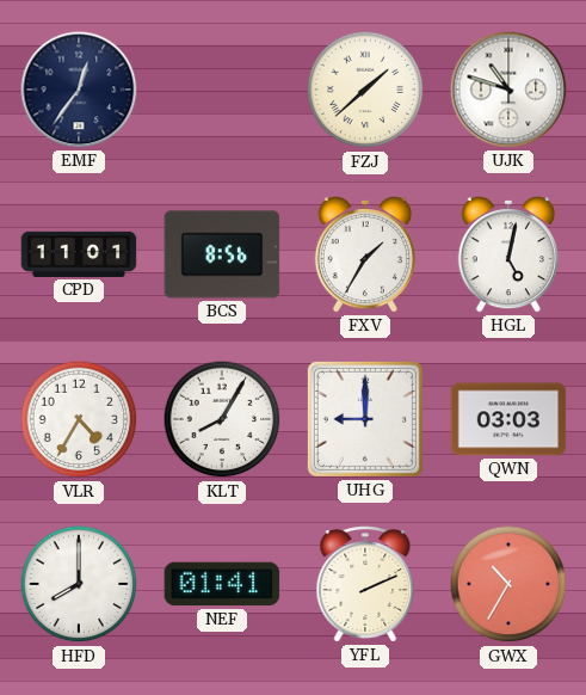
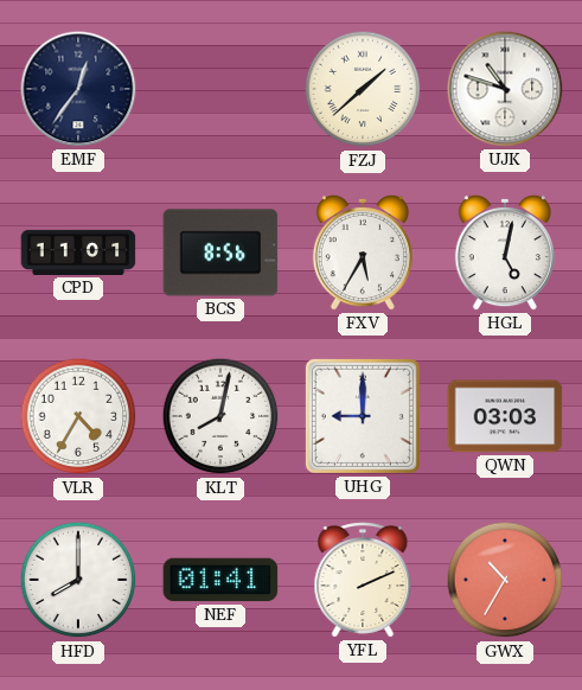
FXV: 1:35 -> 5:35
KLT: 8:05 -> 8:02
